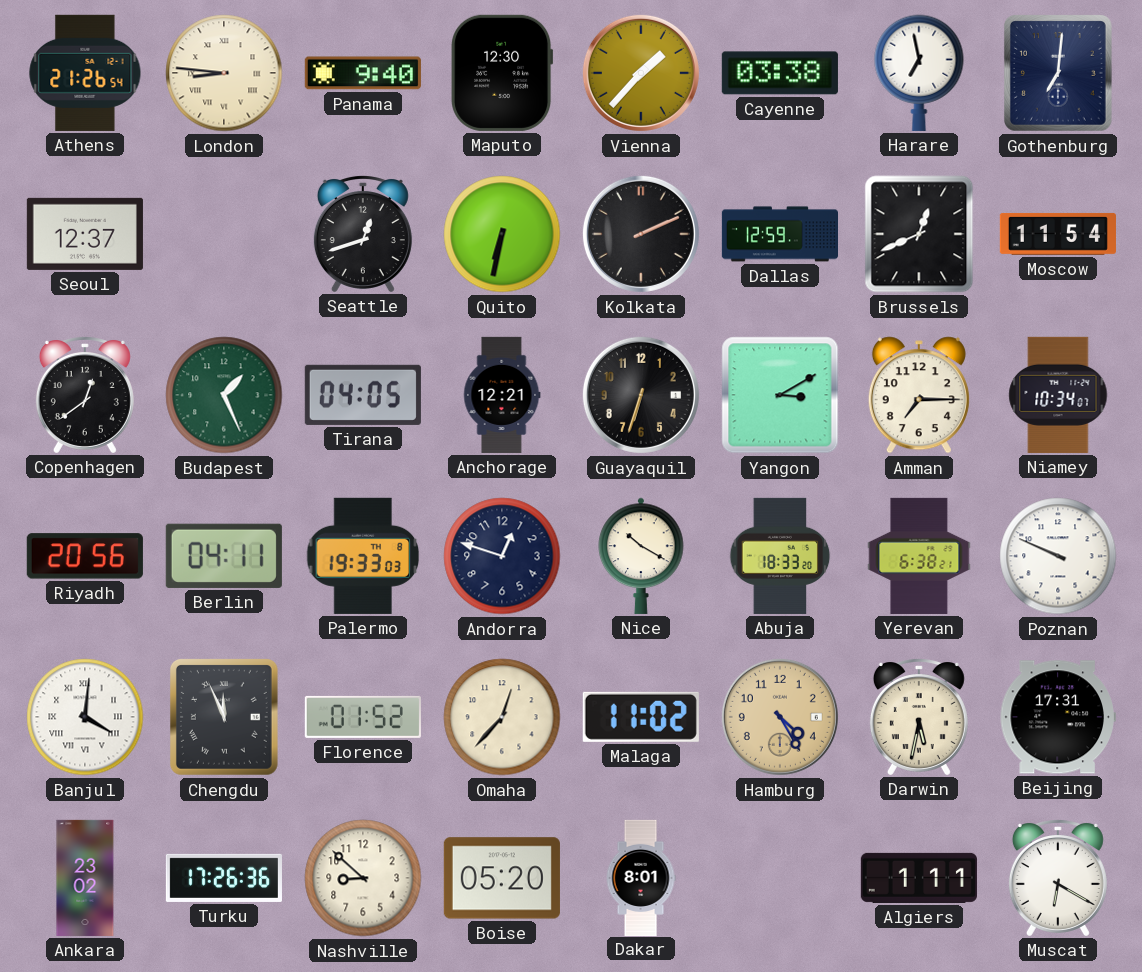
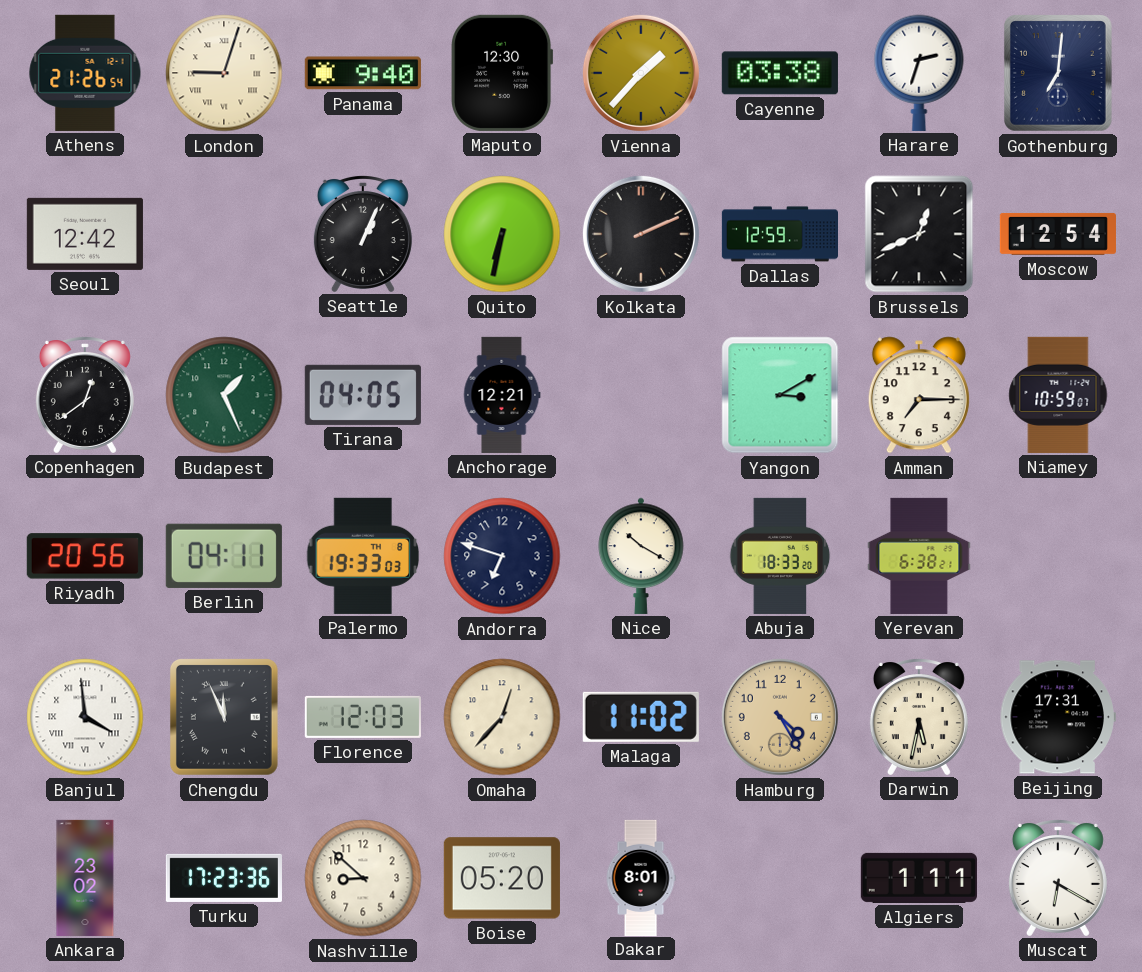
London: 8:46 -> 9:03
Harare: 6:58 -> 2:33
Seoul: 12:37 -> 12:42
Seattle: 12:42 -> 1:04
Moscow: 11:54 -> 12:54
Guayaquil: 6:33 -> none
Niamey: 10:34 -> 10:59
Andorra: 12:48 -> 6:48
Poznan: 9:49 -> none
Banjul: 4:01 -> 3:59
Florence: 01:52 -> 12:03
Turku: 17:26 -> 17:23
